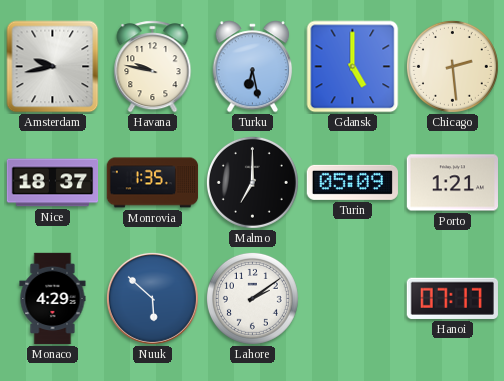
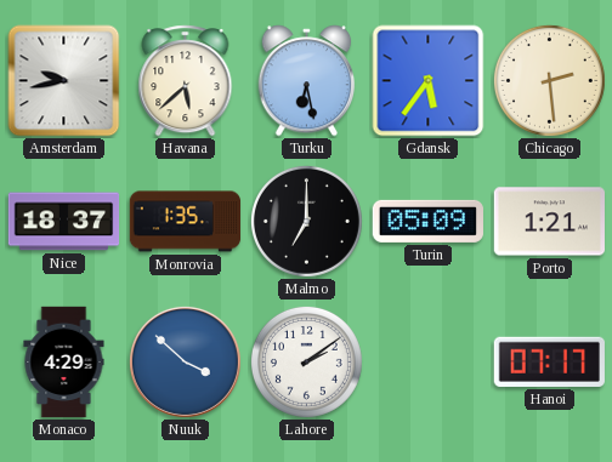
Havana: 9:47 -> 5:38
Gdansk: 5:00 -> 5:36
Nuuk: 5:52 -> 3:52
